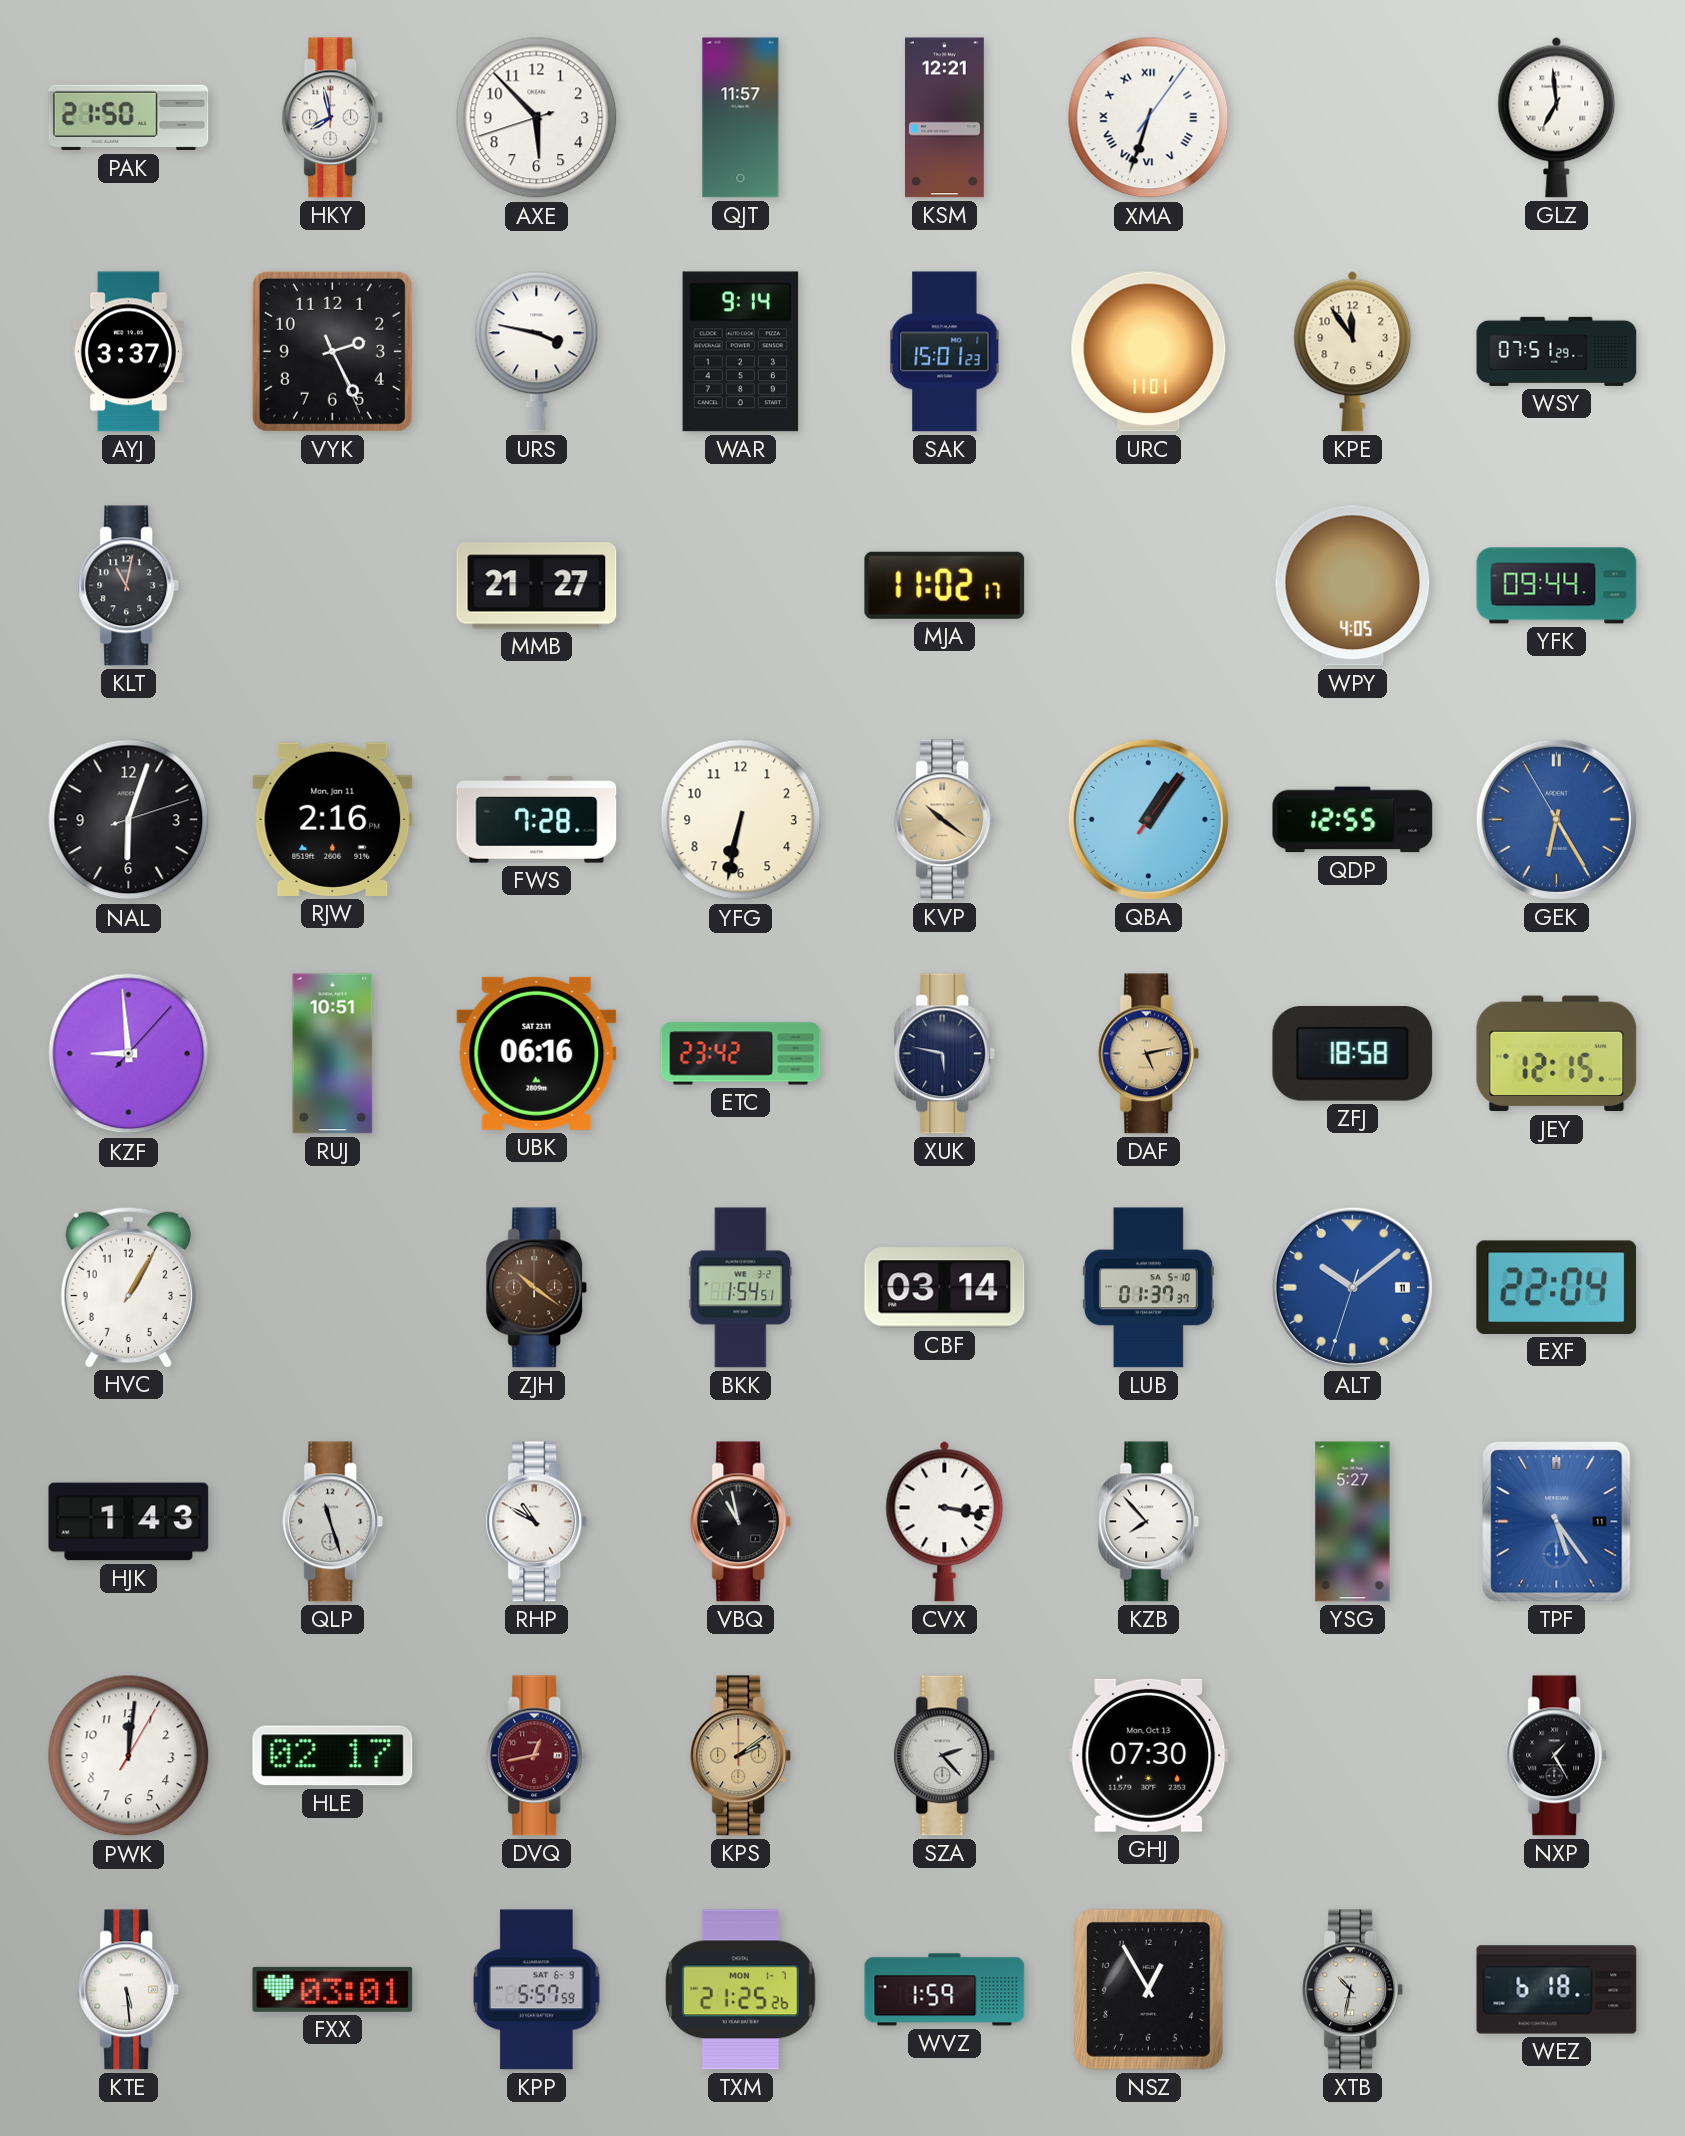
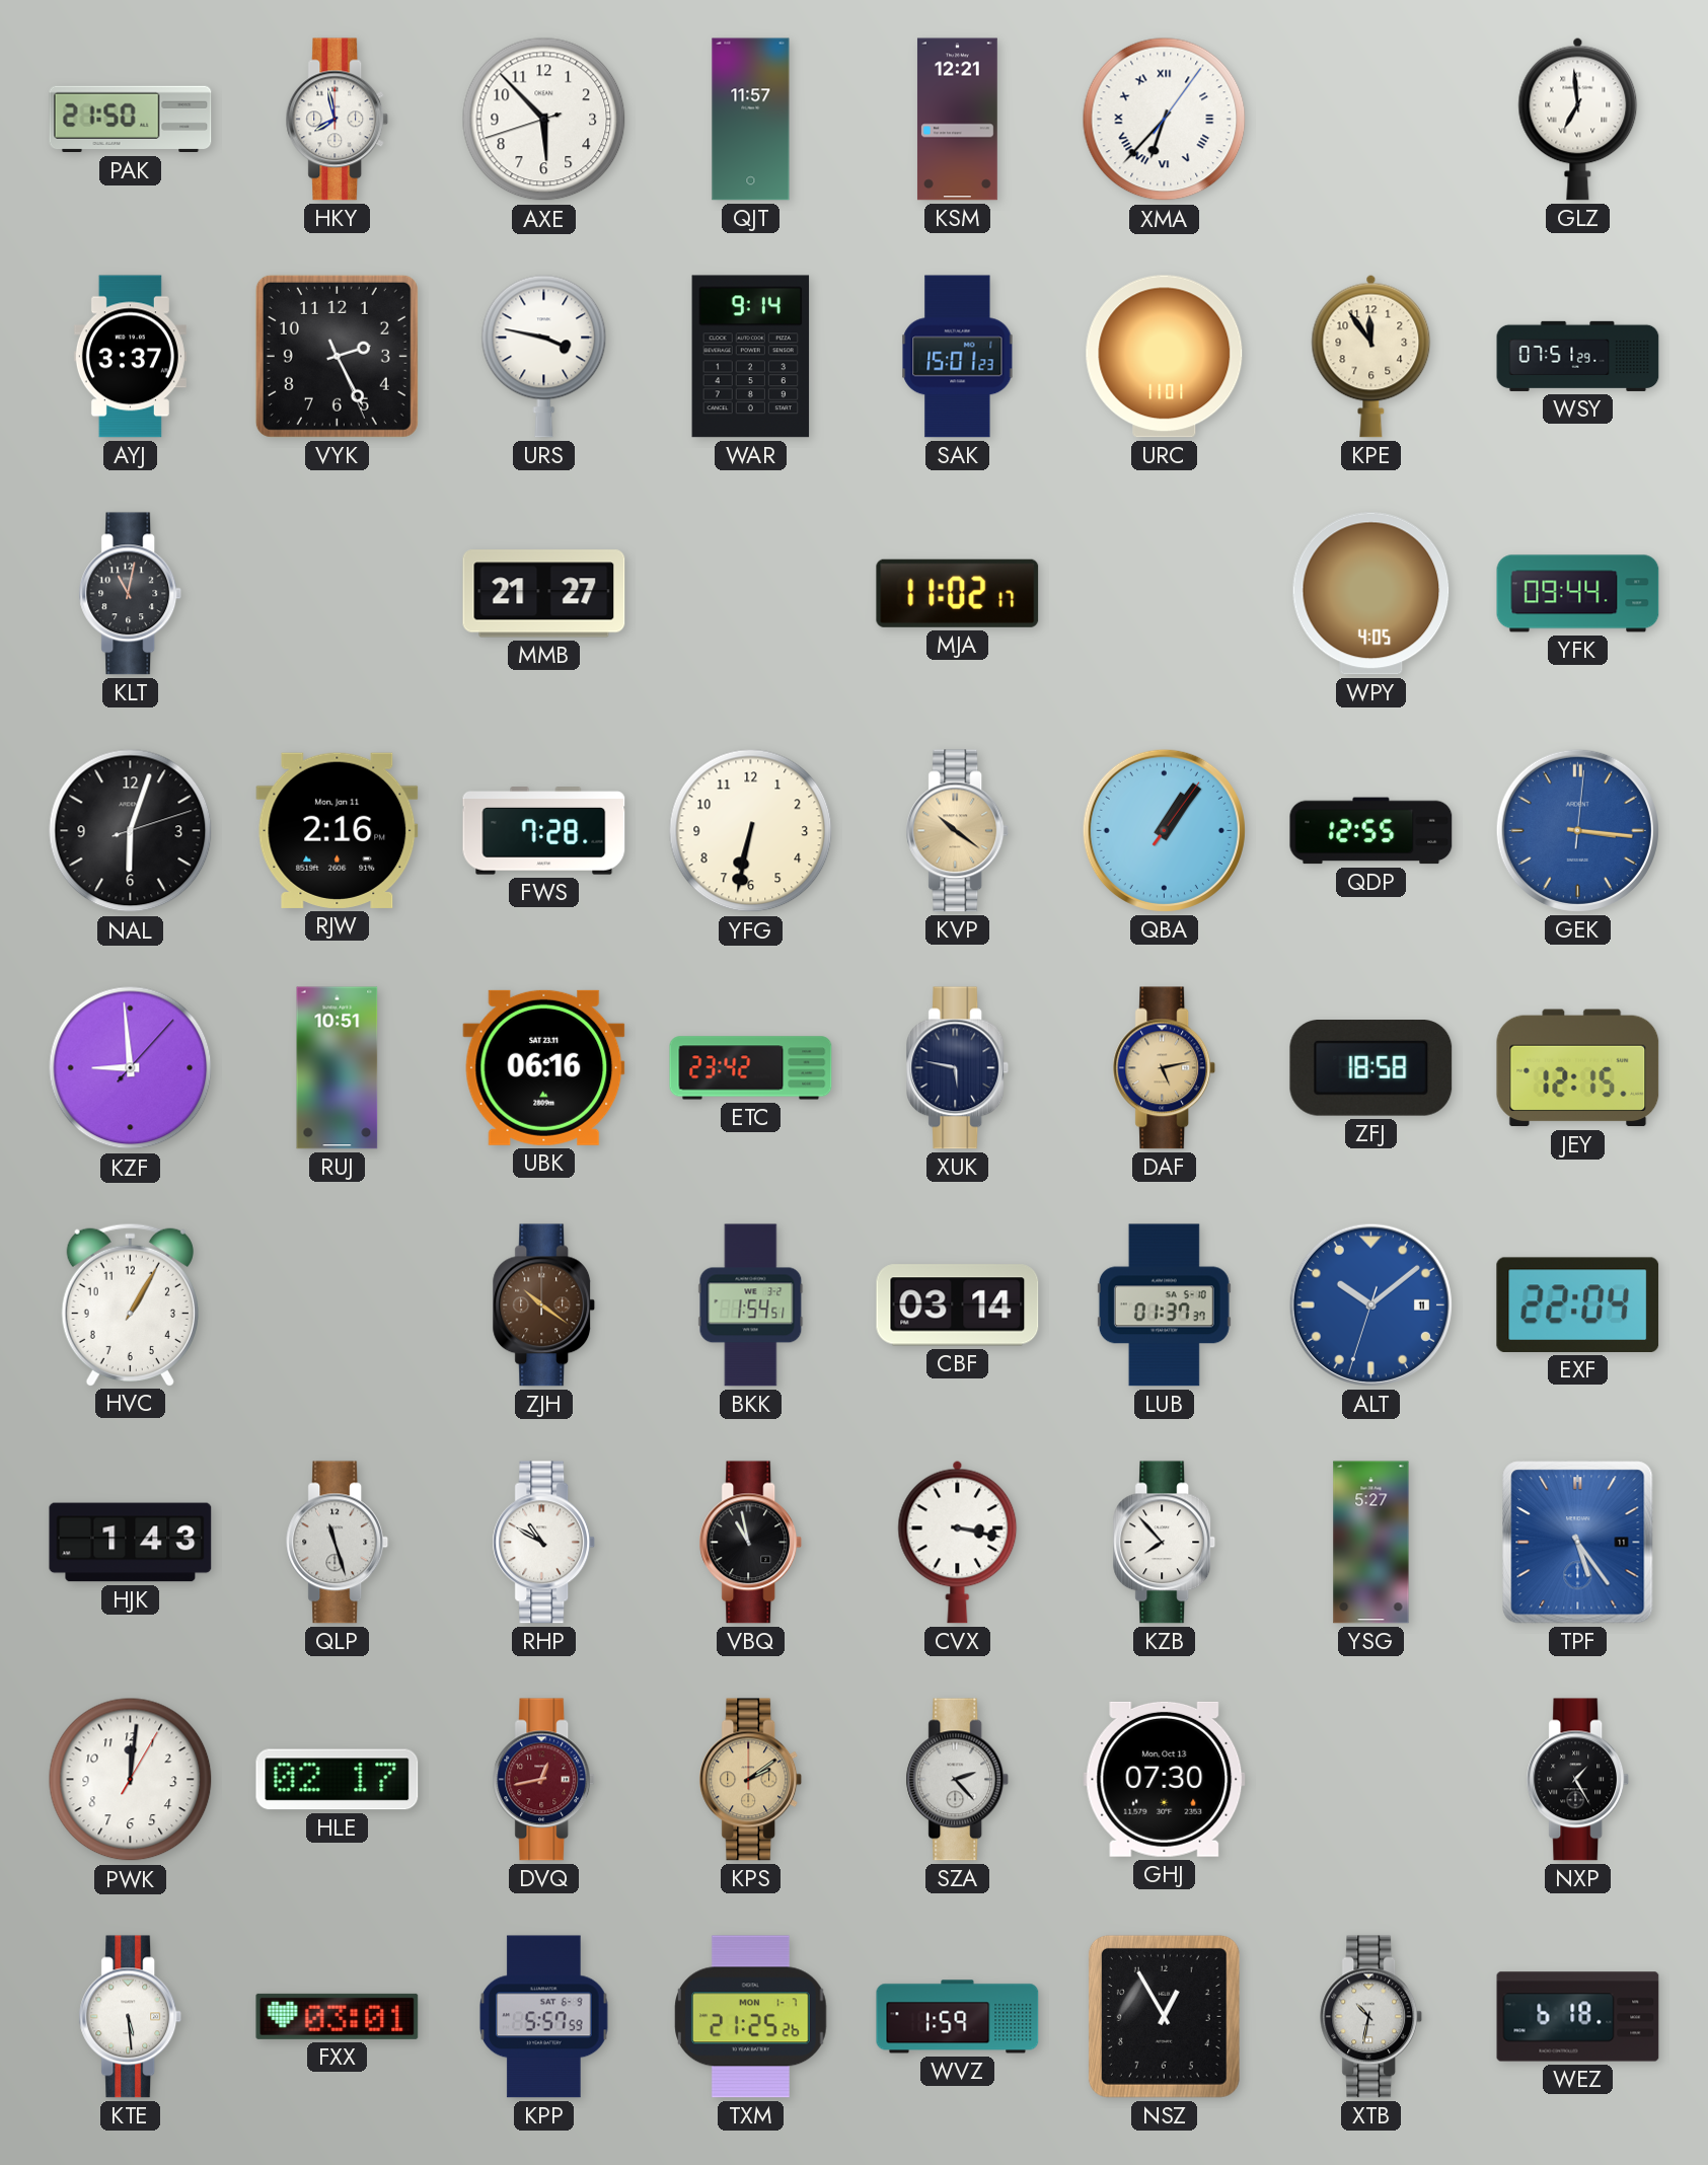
XMA: 6:33 -> 6:37
GEK: 6:24 -> 3:16
